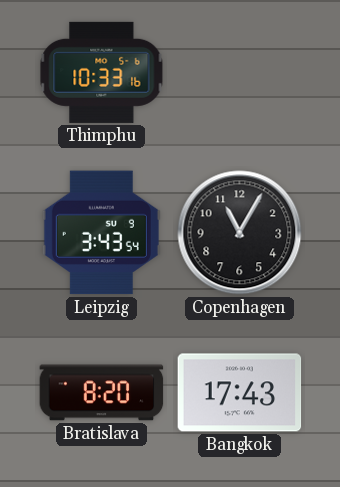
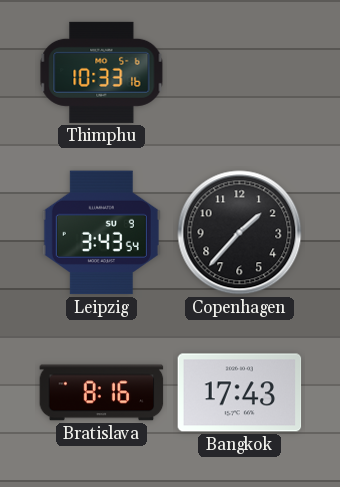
Copenhagen: 11:05 -> 1:37
Bratislava: 8:20 -> 8:16
